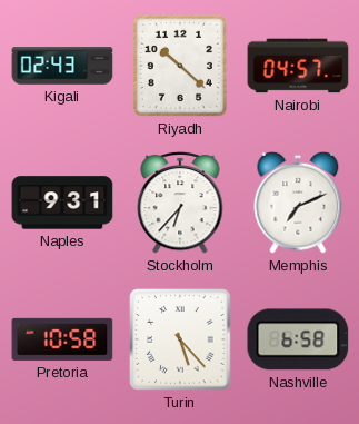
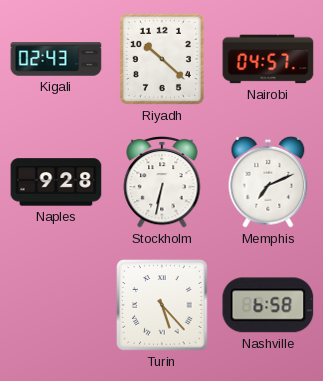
Naples: 9:31 -> 9:28
Stockholm: 6:37 -> 6:32
Pretoria: 10:58 -> none
